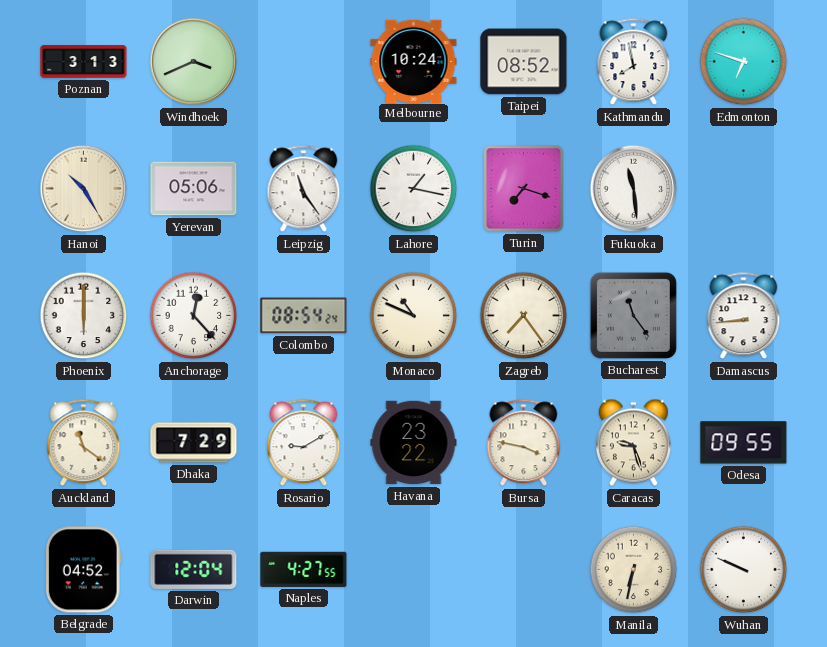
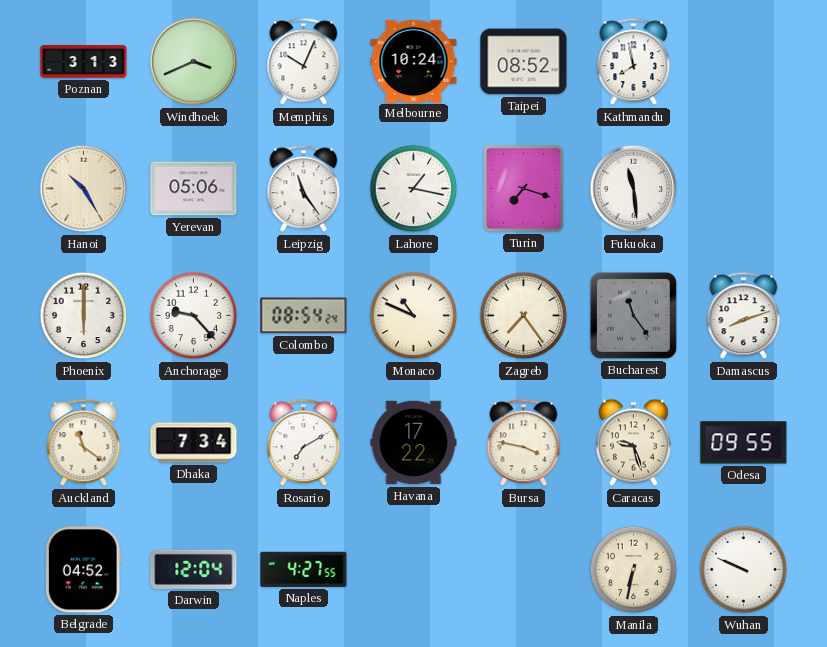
Memphis: none -> 10:04
Edmonton: 6:48 -> none
Anchorage: 12:23 -> 9:23
Damascus: 8:44 -> 8:12
Dhaka: 7:29 -> 7:34
Rosario: 9:10 -> 7:10
Havana: 23:22 -> 17:22
